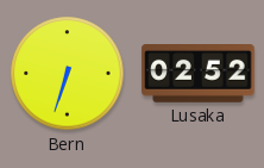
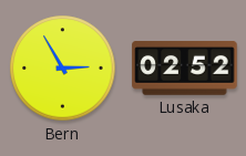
Bern: 6:33 -> 2:55
